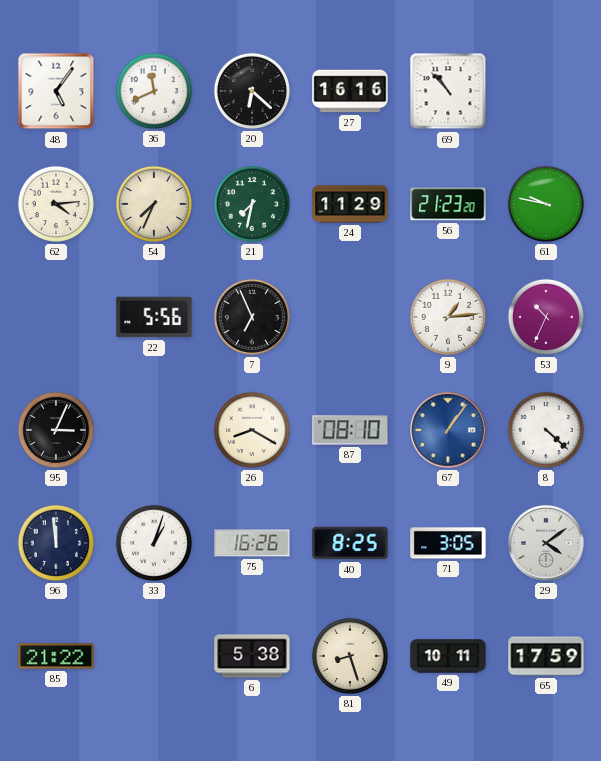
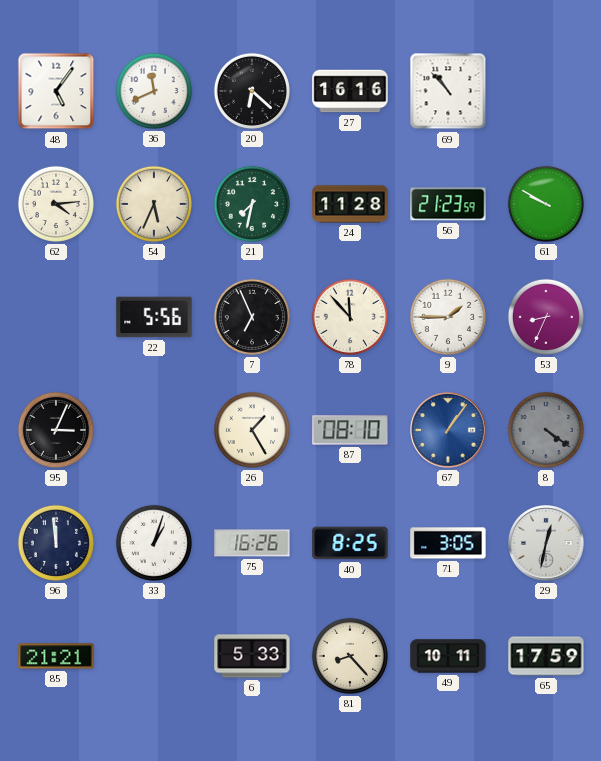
54: 7:34 -> 5:34
24: 11:29 -> 11:28
56: 21:23:20 -> 21:23:59
61: 9:47 -> 9:50
78: none -> 11:53
9: 1:14 -> 1:45
53: 10:34 -> 8:34
26: 8:20 -> 1:25
8: 4:22 -> 4:21
8 dial: white -> grey
29: 4:09 -> 12:32
85: 21:22 -> 21:21
6: 5:38 -> 5:33
81: 8:27 -> 8:23
